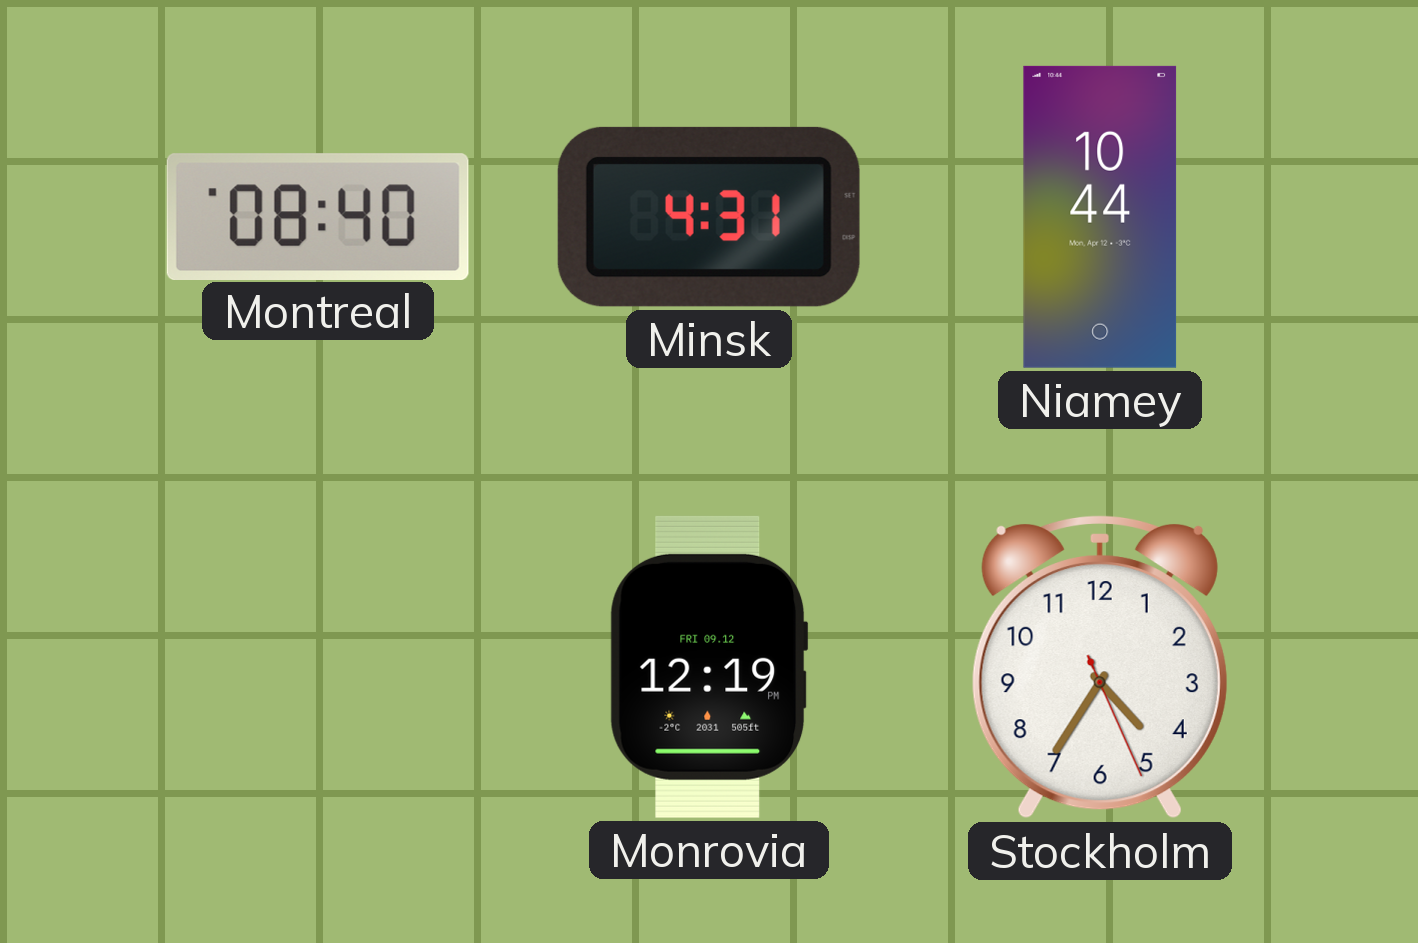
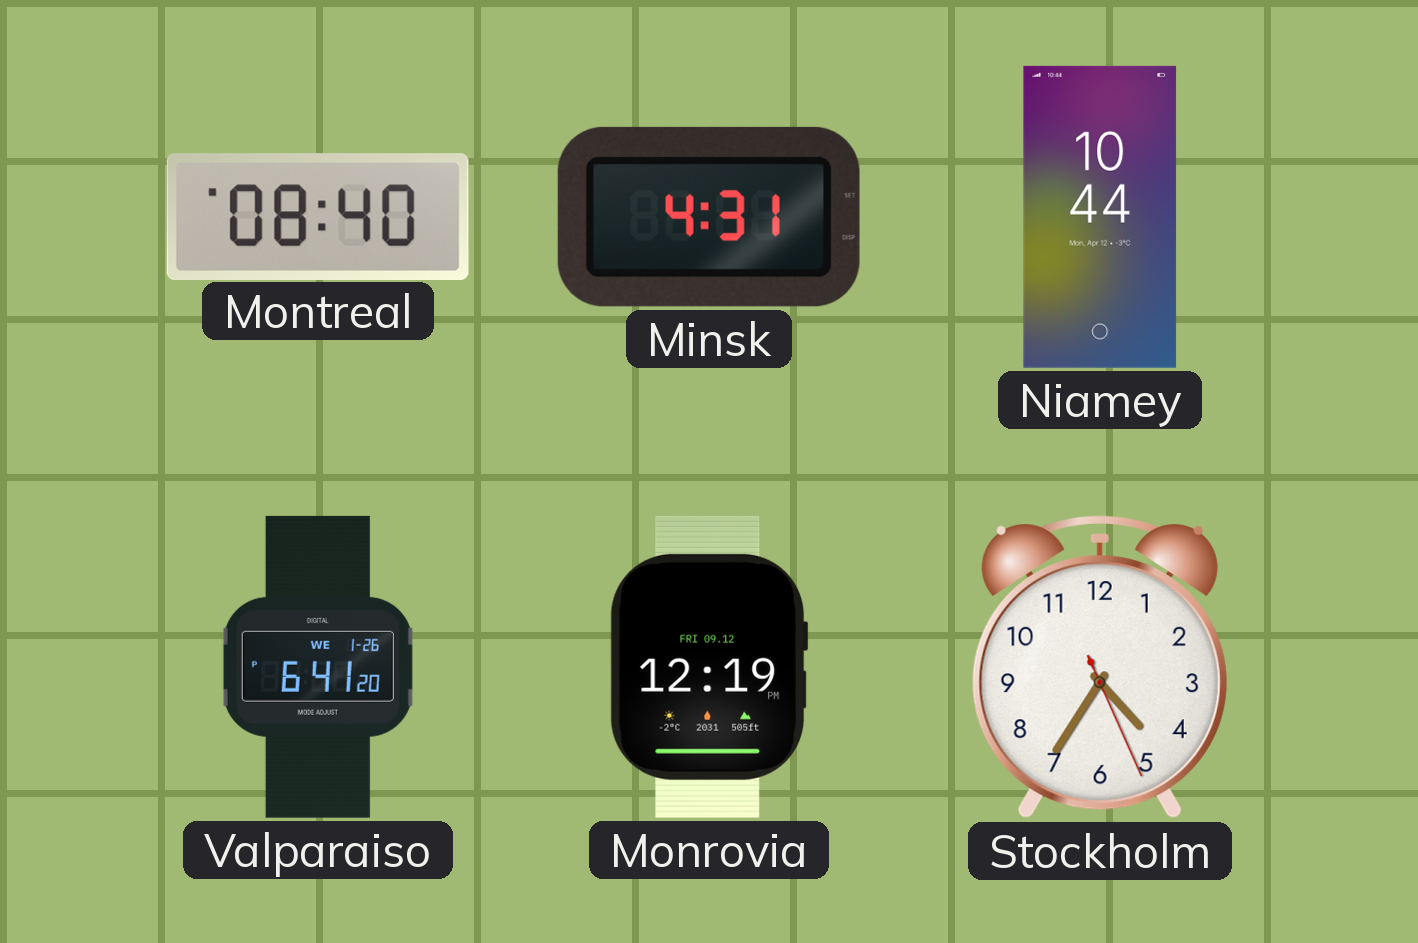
Valparaiso: none -> 6:41
